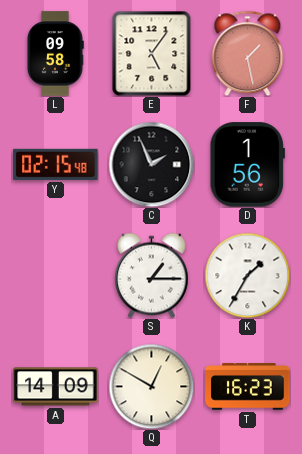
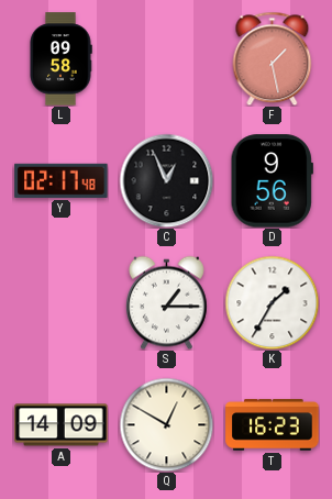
E: 5:06 -> none
Y: 02:15 -> 02:17
C: 1:56 -> 12:56
D: 1:56 -> 9:56
